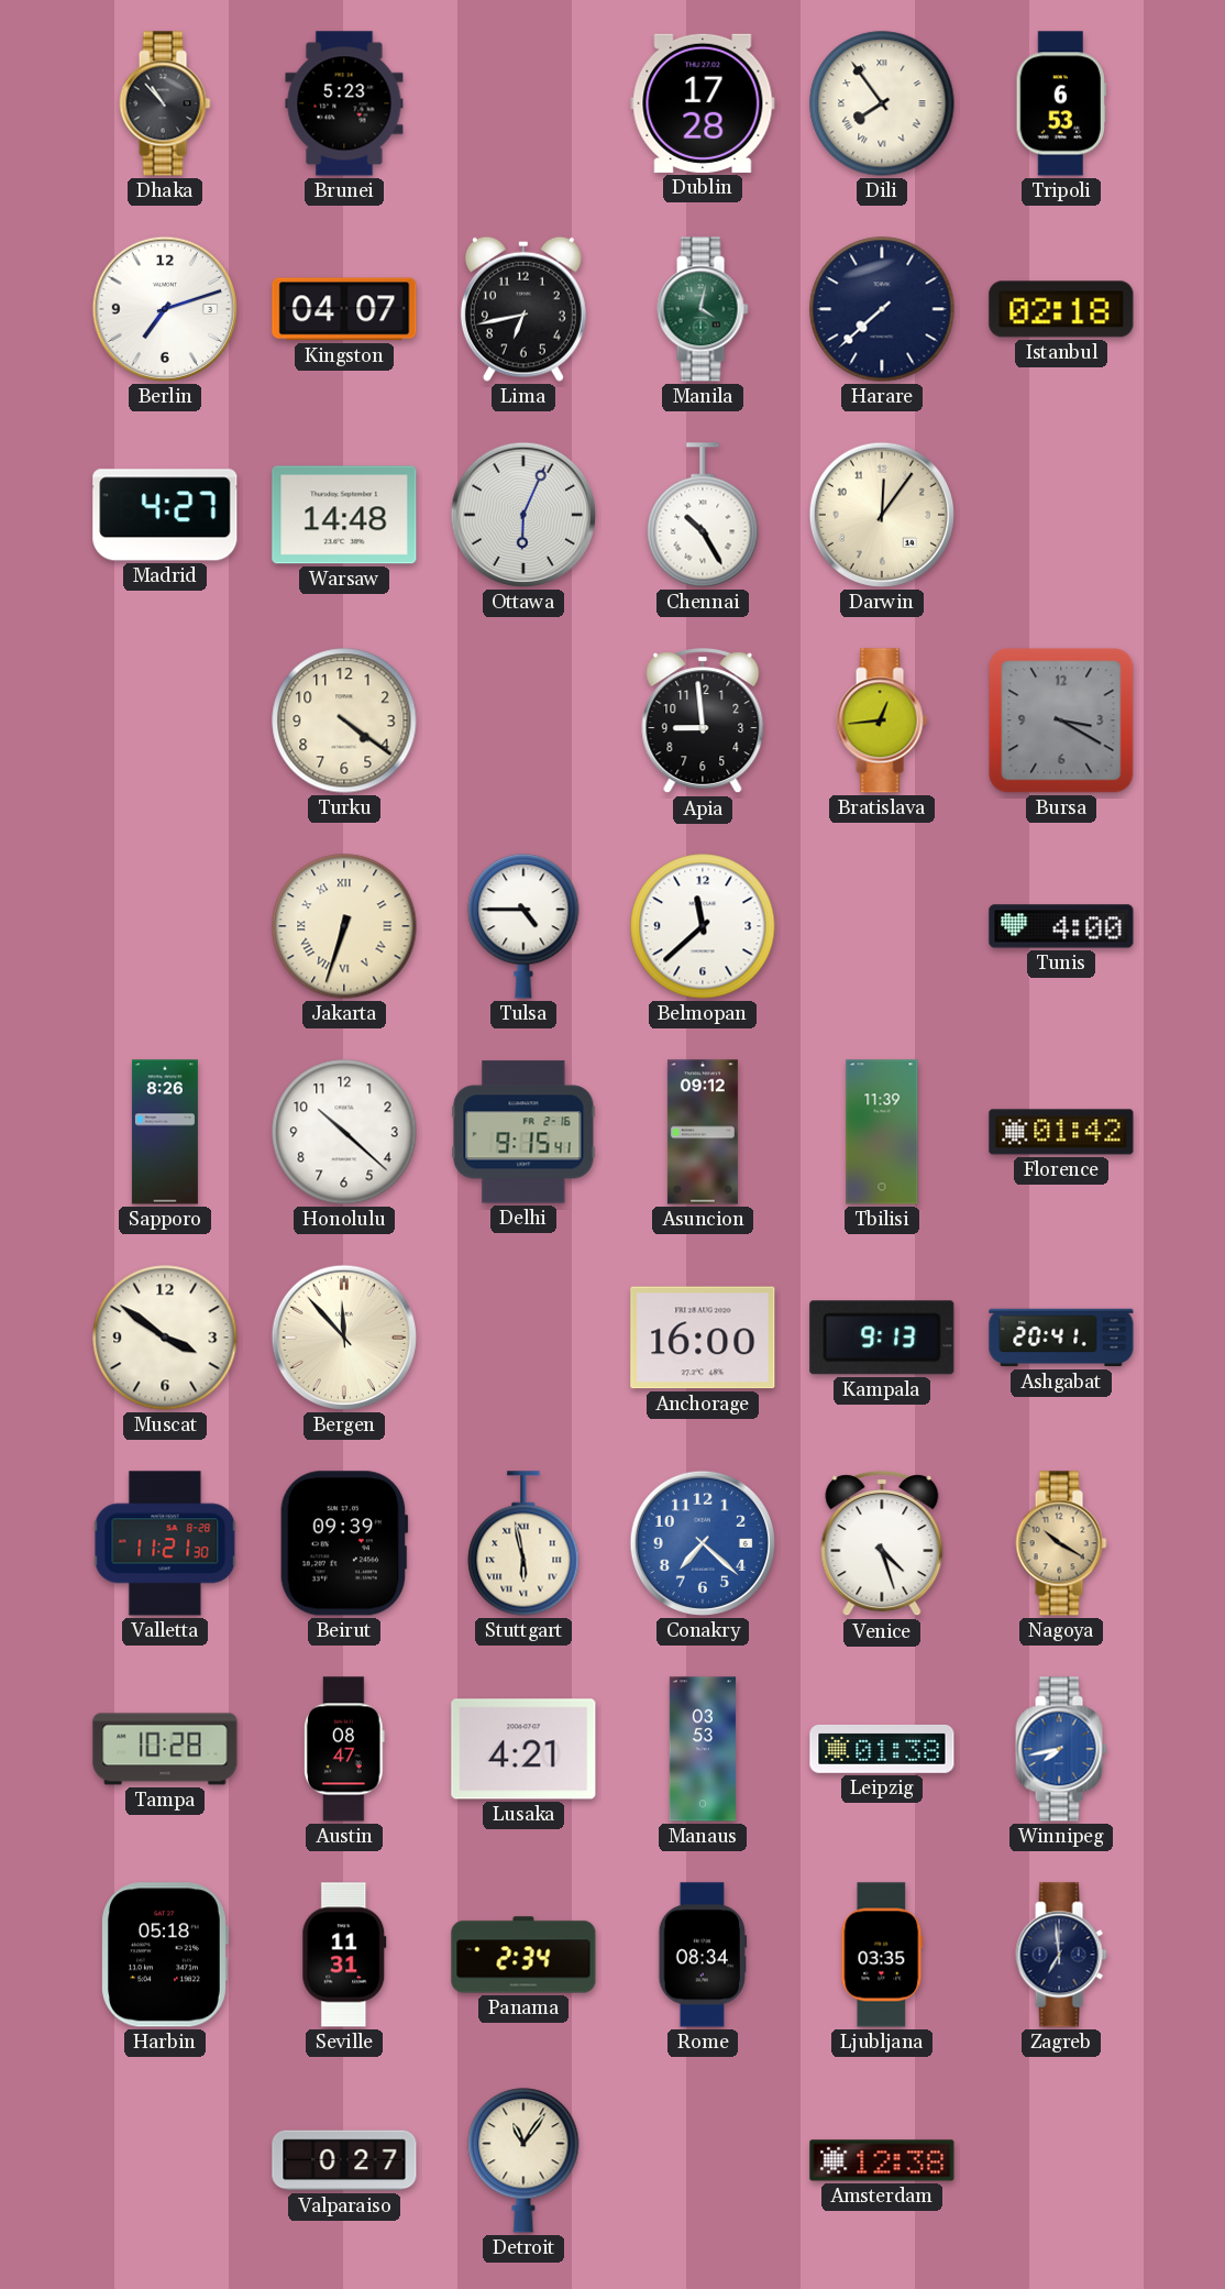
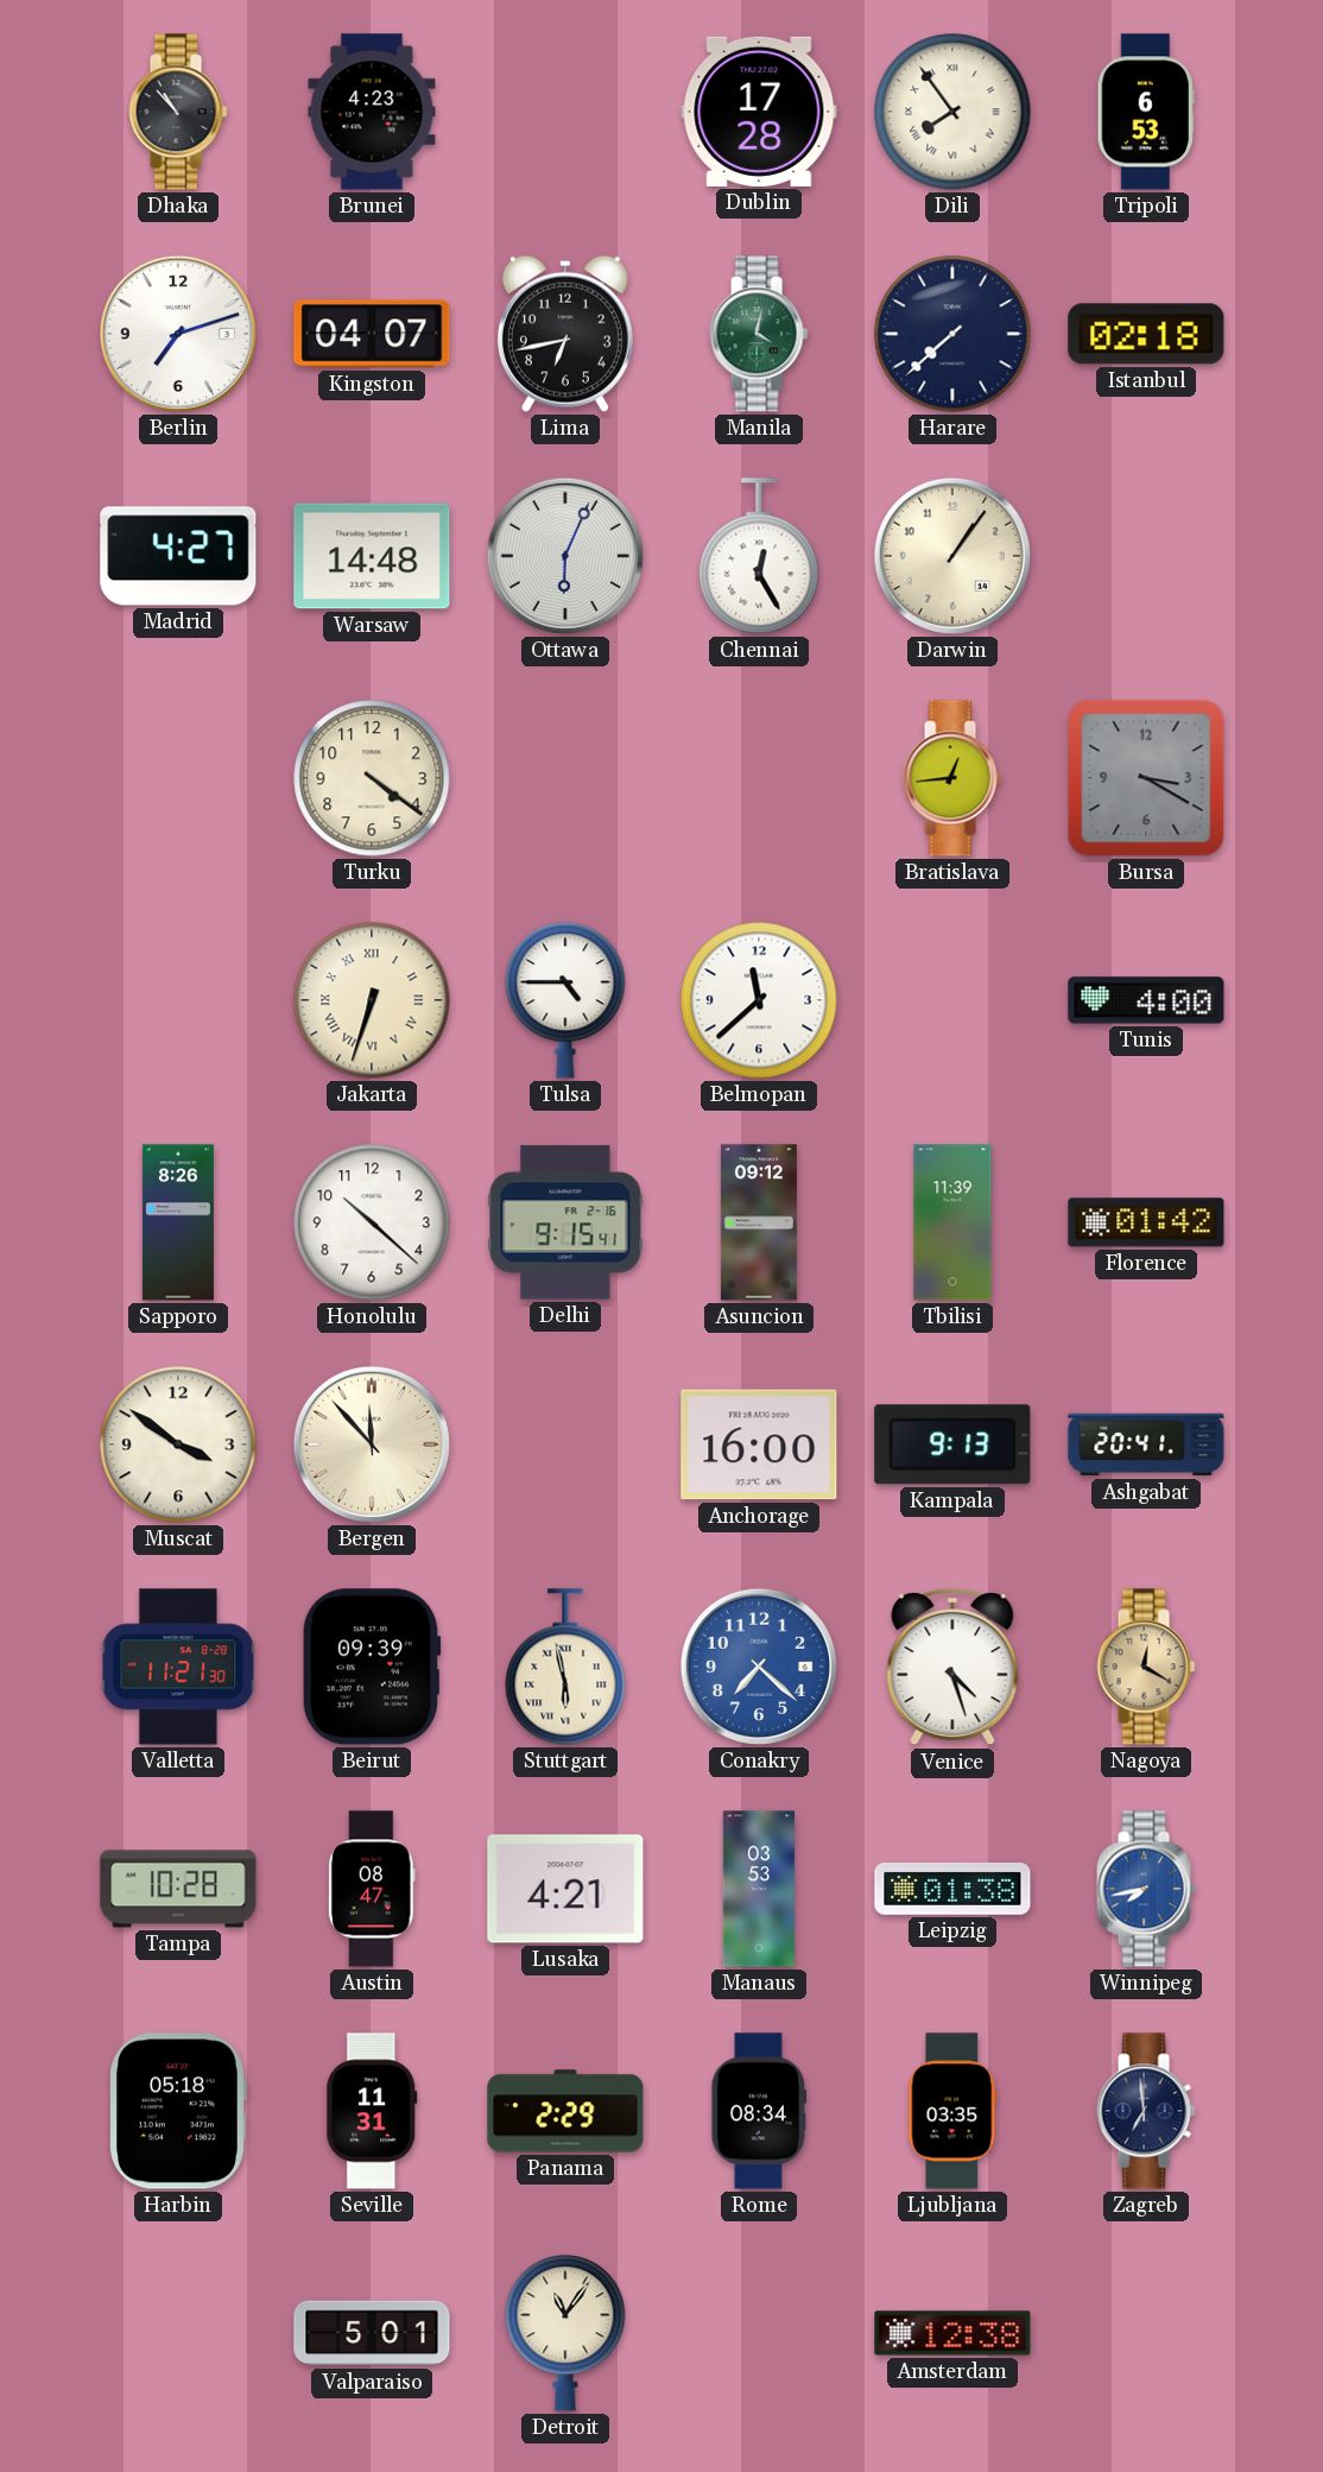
Brunei: 5:23 -> 4:23
Chennai: 10:25 -> 12:25
Darwin: 12:06 -> 1:06
Apia: 8:59 -> none
Nagoya: 10:20 -> 12:20
Panama: 2:34 -> 2:29
Valparaiso: 0:27 -> 5:01
